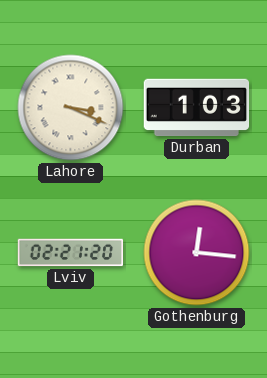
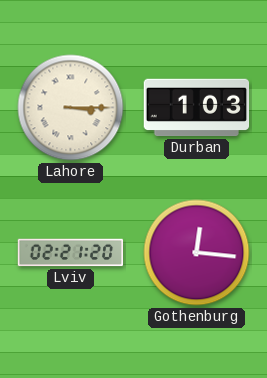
Lahore: 3:19 -> 3:15
